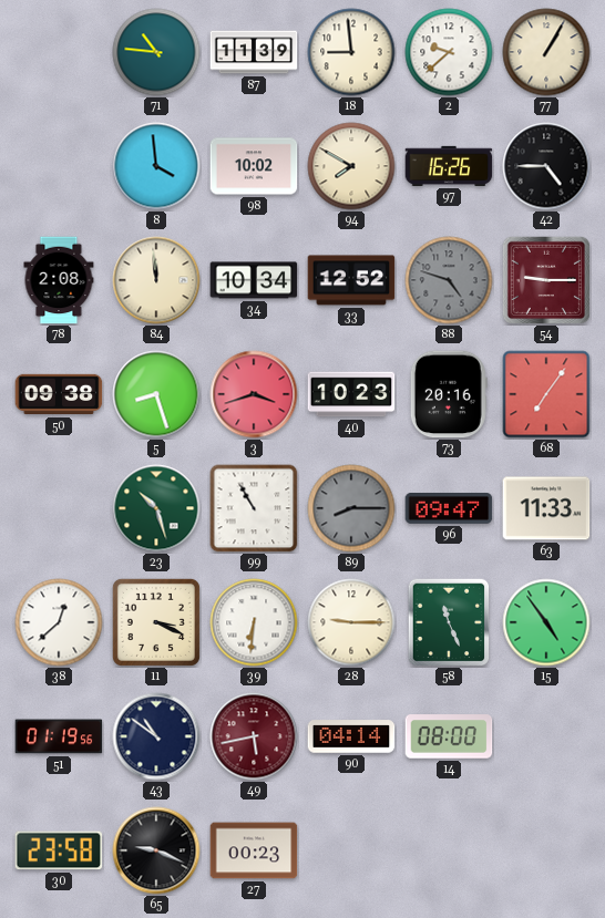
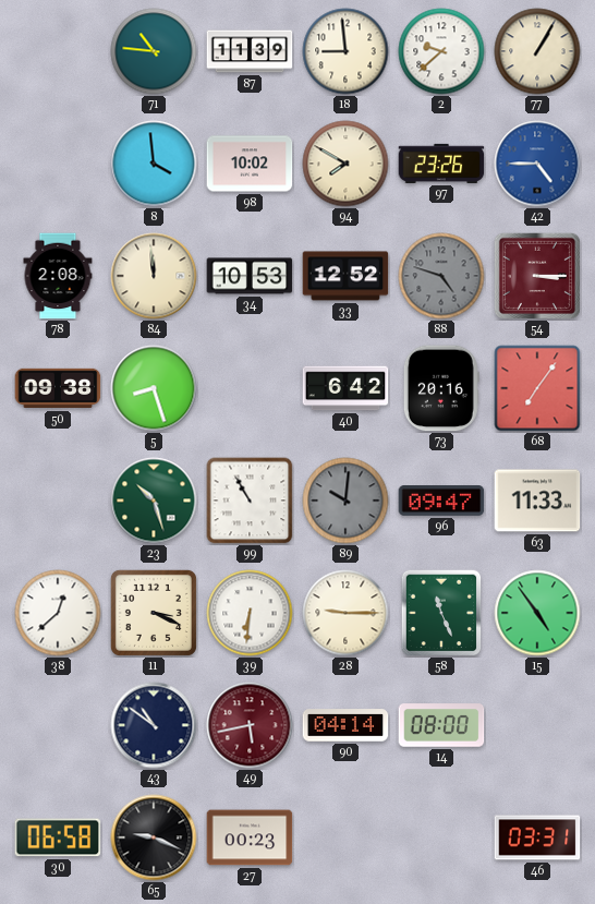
97: 16:26 -> 23:26
42 dial: black -> blue
34: 10:34 -> 10:53
54: 9:15 -> 3:15
3: 3:42 -> none
40: 10:23 -> 6:42
89: 8:15 -> 10:01
51: 01:19 -> none
30: 23:58 -> 06:58
46: none -> 03:31
